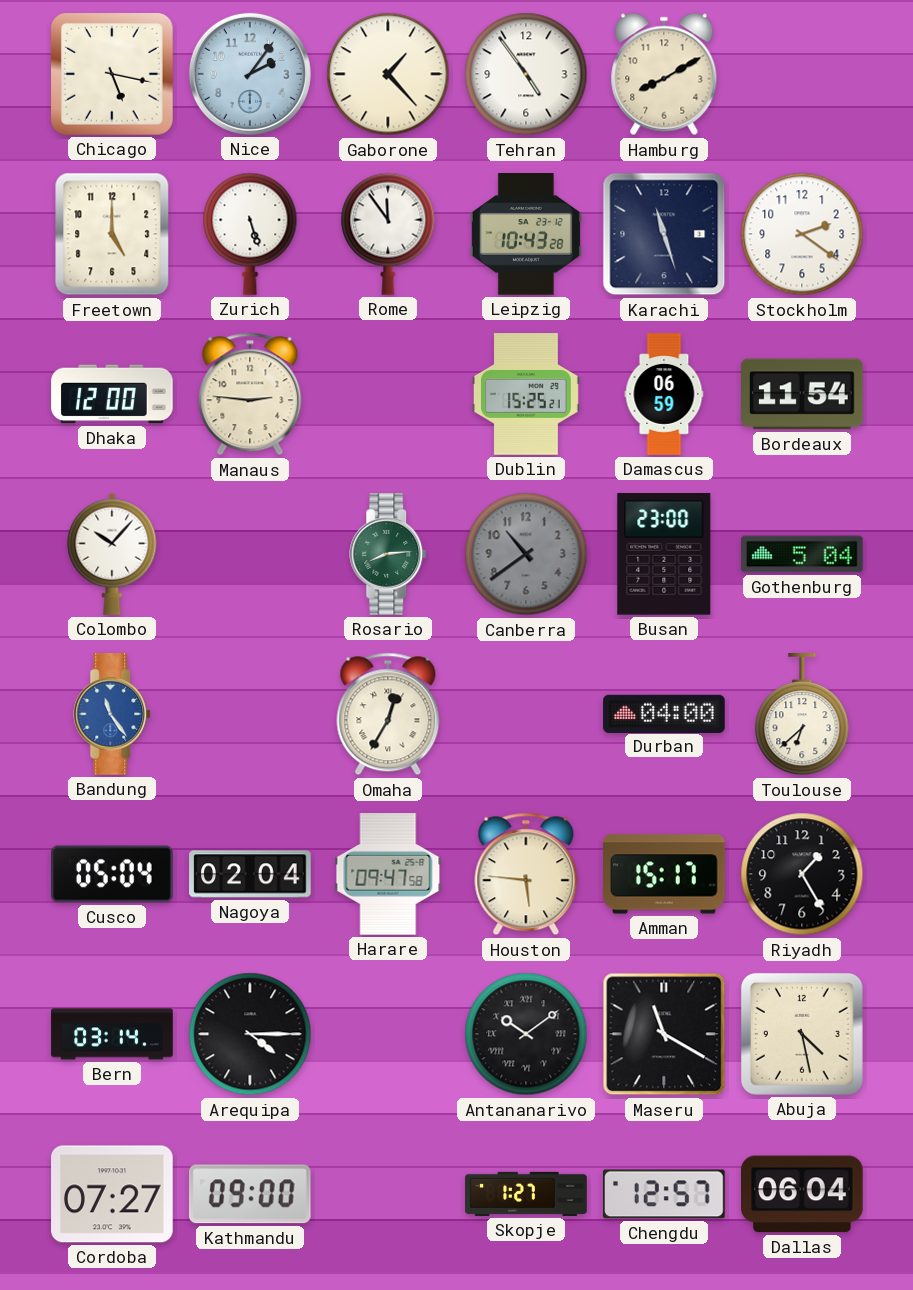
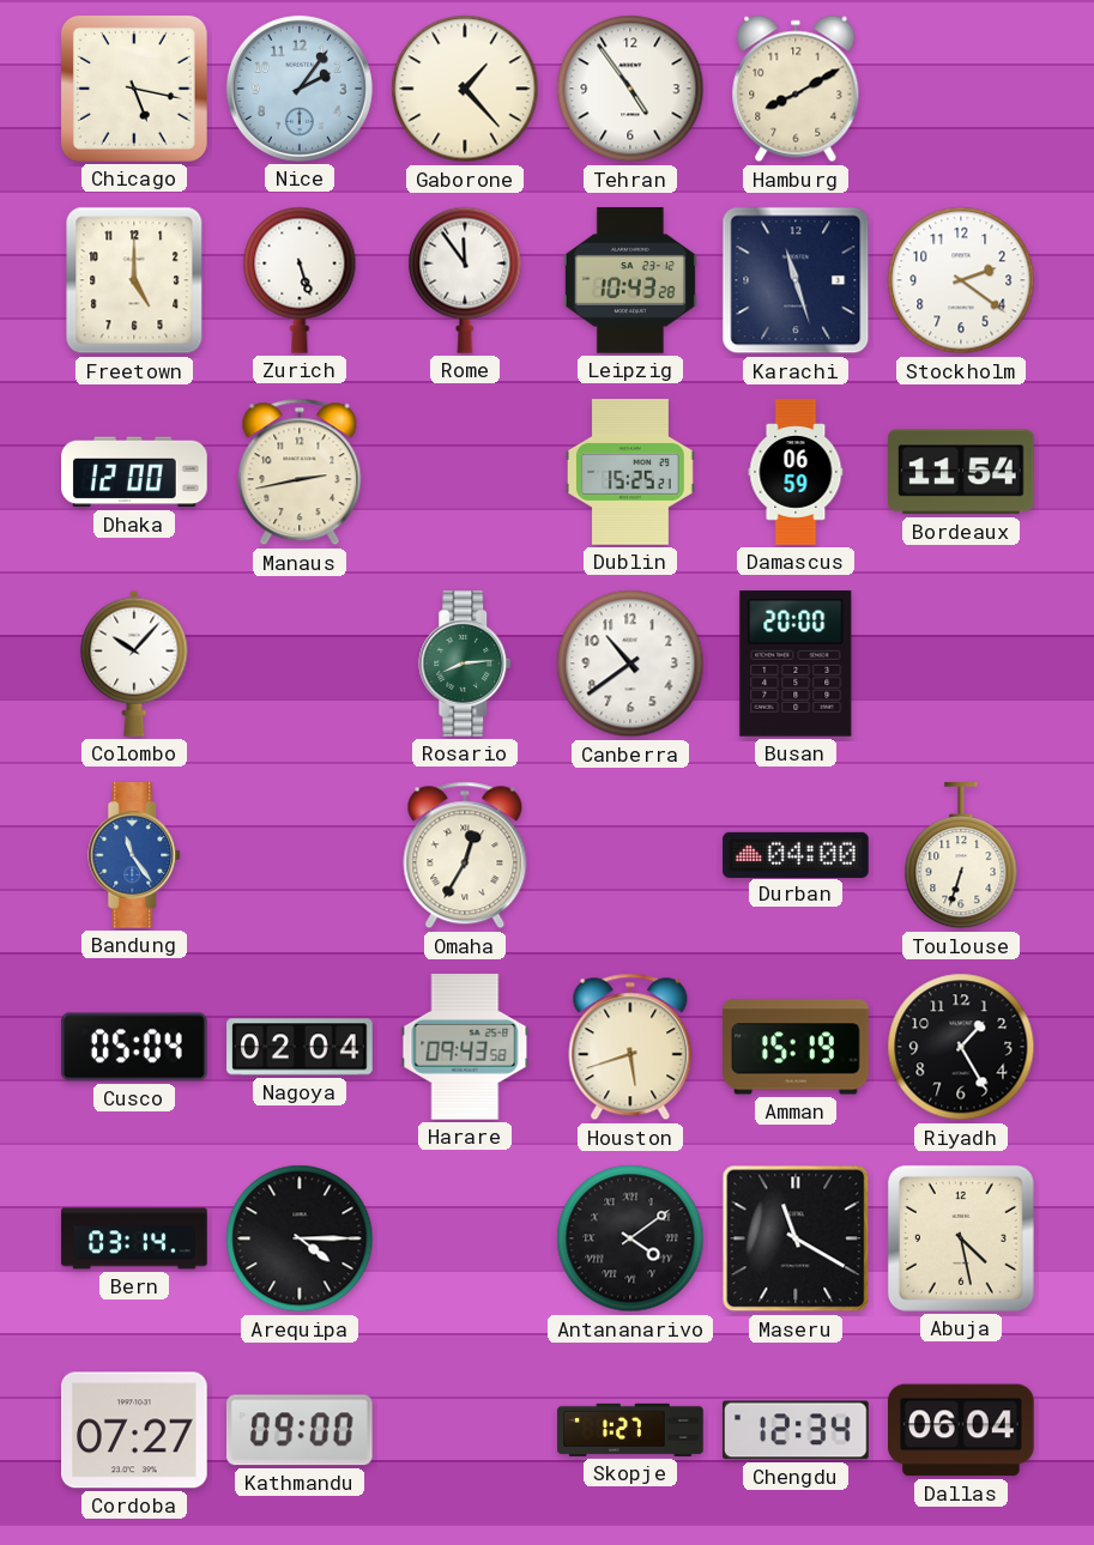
Manaus: 2:46 -> 2:43
Canberra dial: grey -> white
Busan: 23:00 -> 20:00
Gothenburg: 5:04 -> none
Toulouse: 6:38 -> 6:33
Harare: 09:47 -> 09:43
Houston: 5:46 -> 5:42
Amman: 15:17 -> 15:19
Antananarivo: 10:09 -> 4:09
Chengdu: 12:57 -> 12:34
